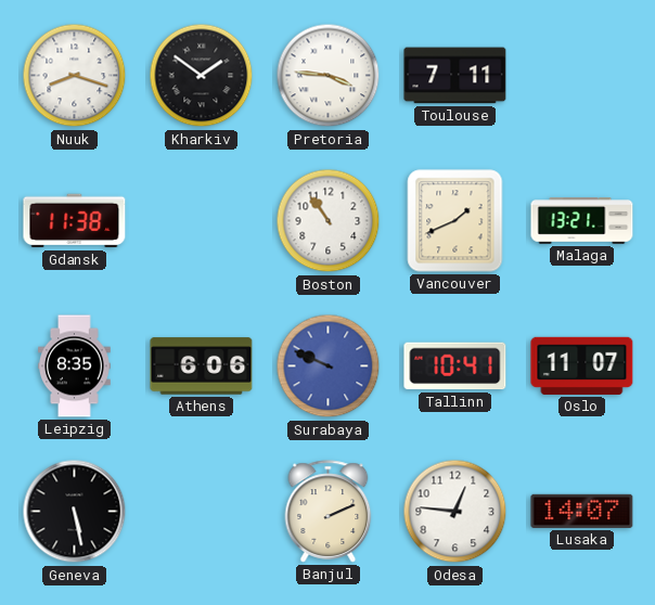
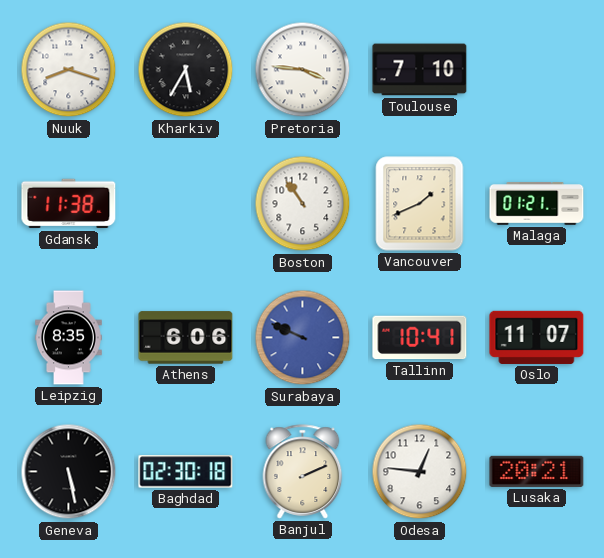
Kharkiv: 1:51 -> 5:35
Toulouse: 7:11 -> 7:10
Malaga: 13:21 -> 01:21
Baghdad: none -> 02:30
Lusaka: 14:07 -> 20:21
